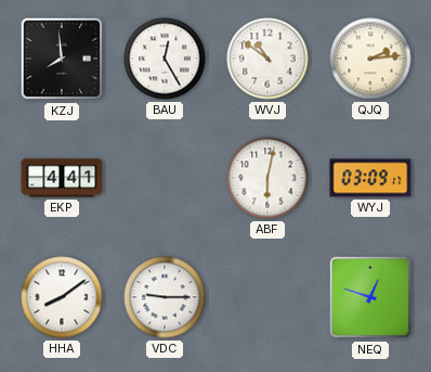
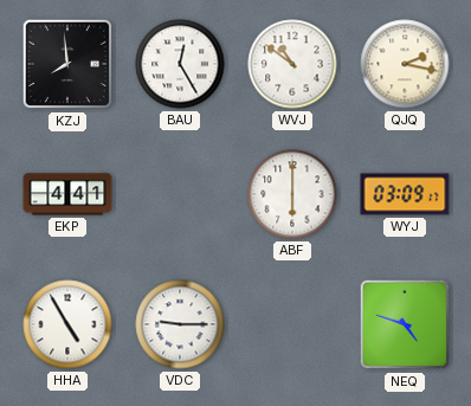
QJQ: 2:14 -> 2:17
ABF: 6:02 -> 6:00
HHA: 8:09 -> 4:55
NEQ: 12:48 -> 4:48
